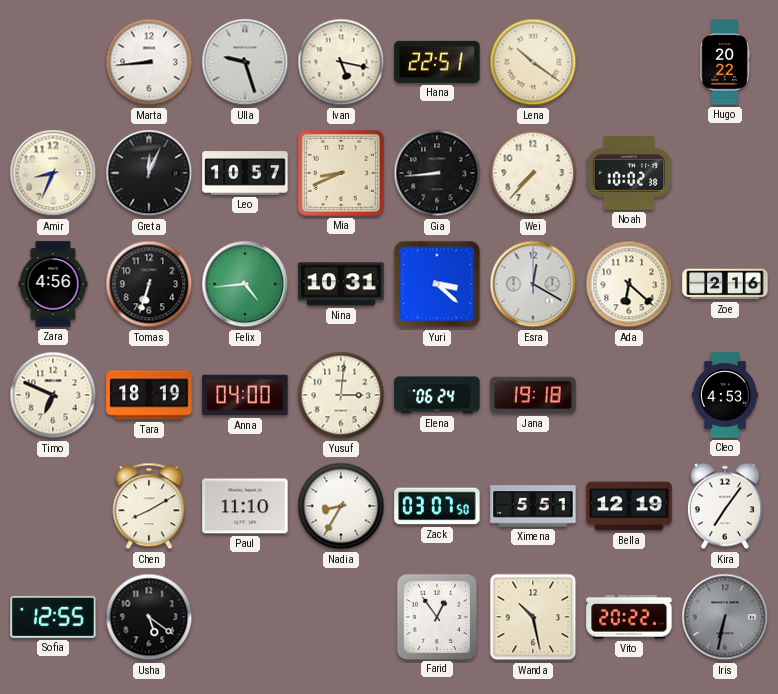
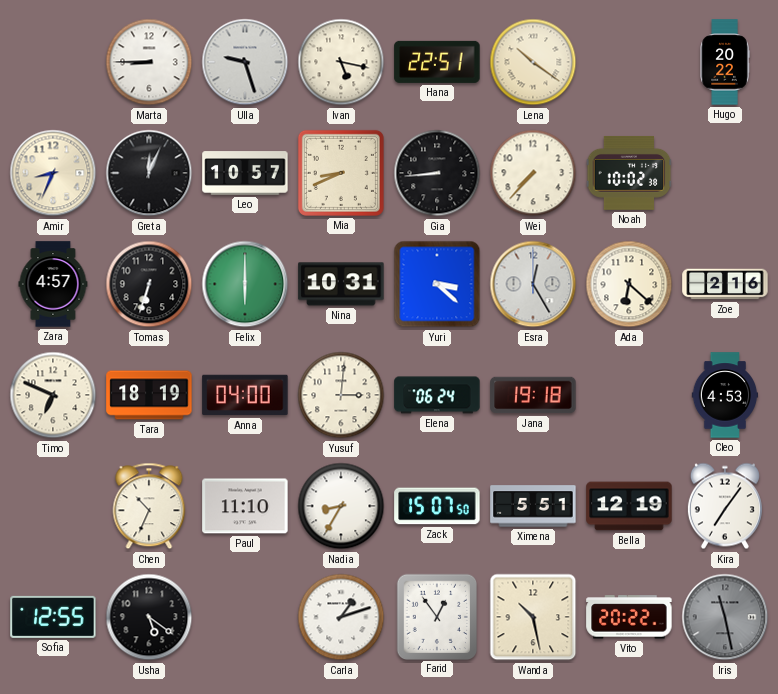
Marta: 8:44 -> 8:45
Zara: 4:56 -> 4:57
Felix: 4:44 -> 6:00
Esra: 12:20 -> 12:25
Chen: 8:10 -> 10:34
Zack: 03:07 -> 15:07
Carla: none -> 1:12
Iris: 6:32 -> 11:28
